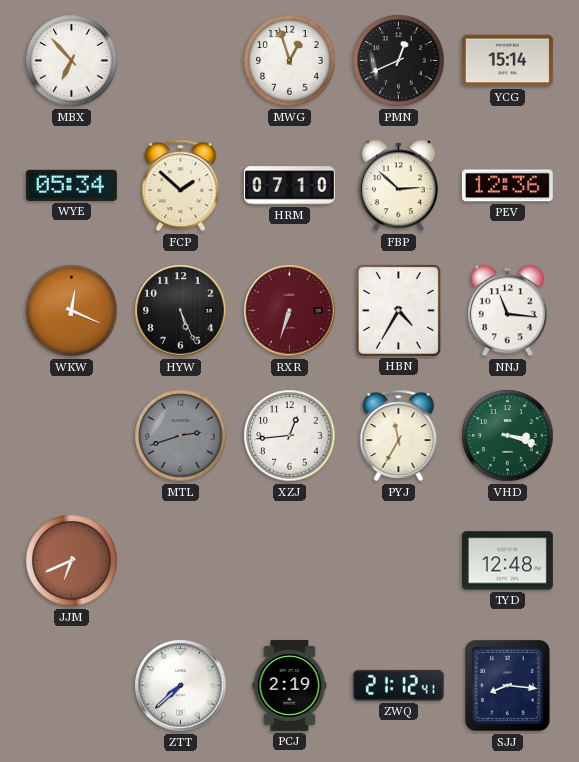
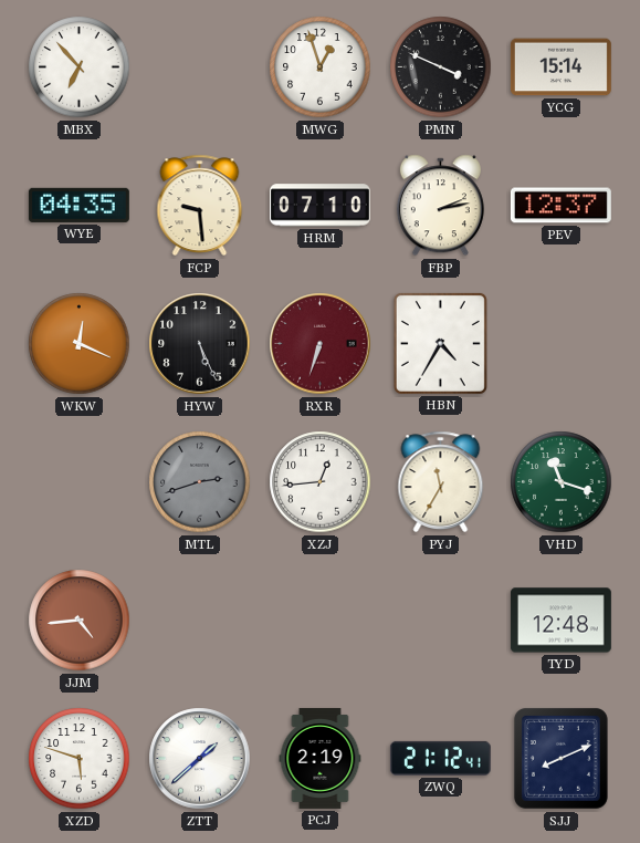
PMN: 12:41 -> 3:49
WYE: 05:34 -> 04:35
FCP: 1:52 -> 9:29
FBP: 2:52 -> 2:13
PEV: 12:36 -> 12:37
NNJ: 11:16 -> none
VHD: 3:18 -> 11:18
JJM: 6:41 -> 4:44
XZD: none -> 5:48
ZTT: 7:38 -> 1:38
SJJ: 8:16 -> 8:11
